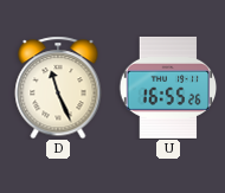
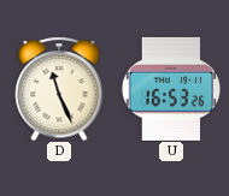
U: 16:55 -> 16:53
